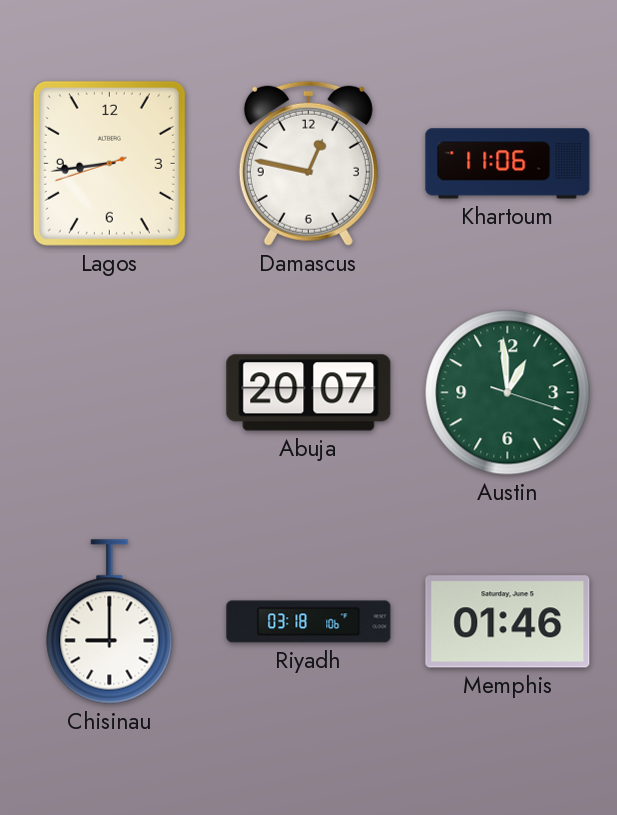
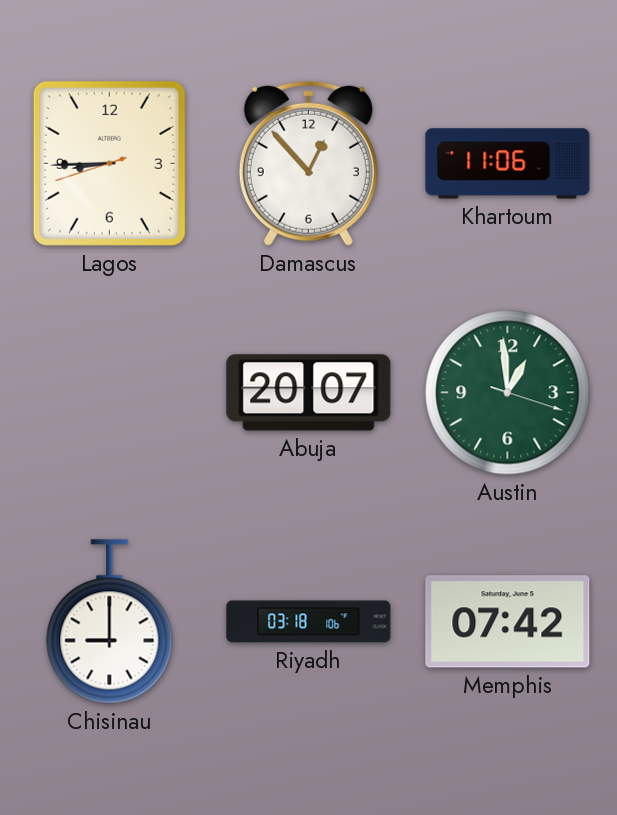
Lagos: 8:43 -> 8:44
Damascus: 12:47 -> 12:53
Memphis: 01:46 -> 07:42
